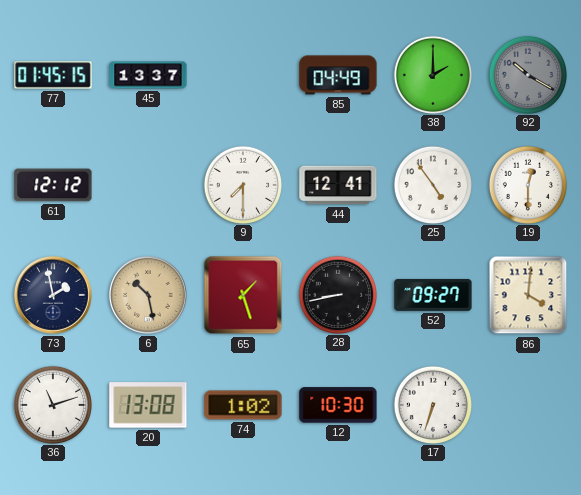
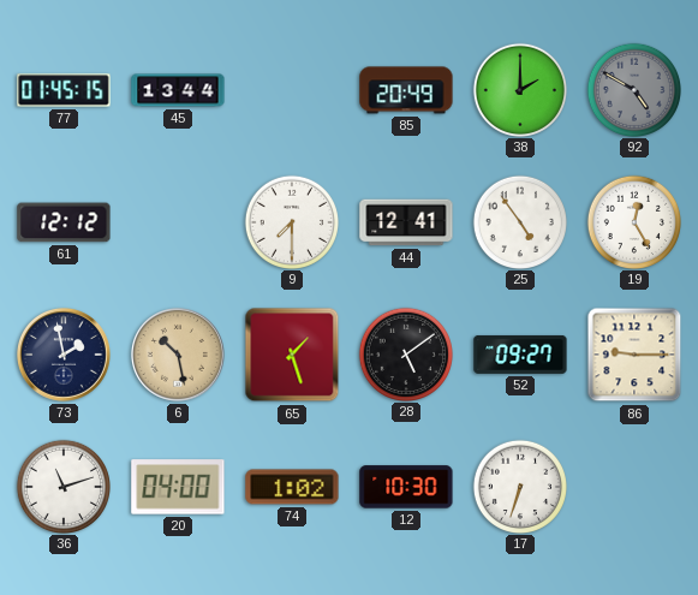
45: 13:37 -> 13:44
85: 04:49 -> 20:49
92: 10:20 -> 4:50
19: 12:30 -> 12:25
28: 8:43 -> 5:09
86: 4:01 -> 9:15
20: 13:08 -> 04:00
